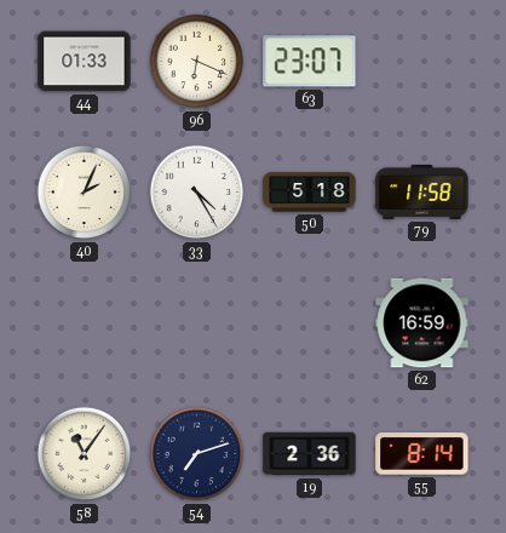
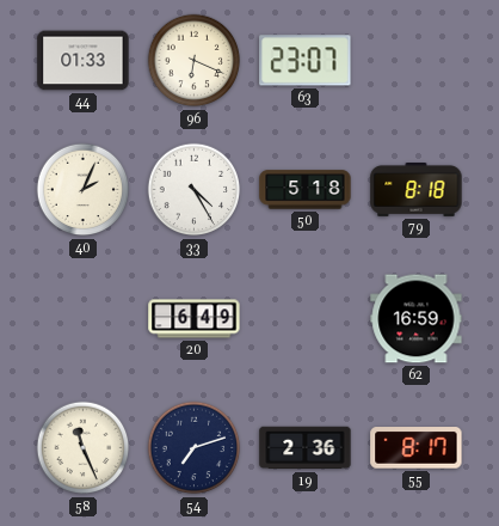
79: 11:58 -> 8:18
20: none -> 6:49
58: 11:06 -> 11:26
55: 8:14 -> 8:17
